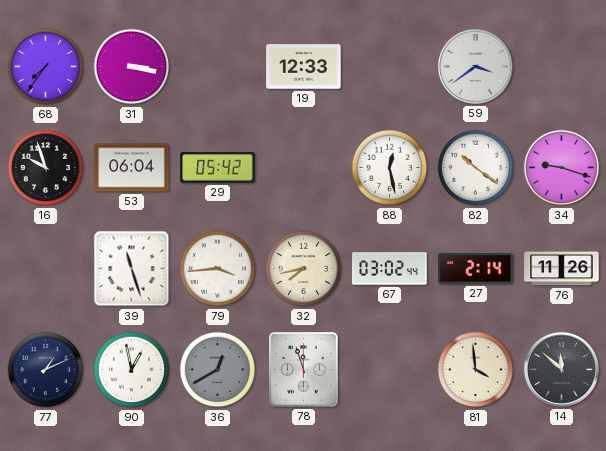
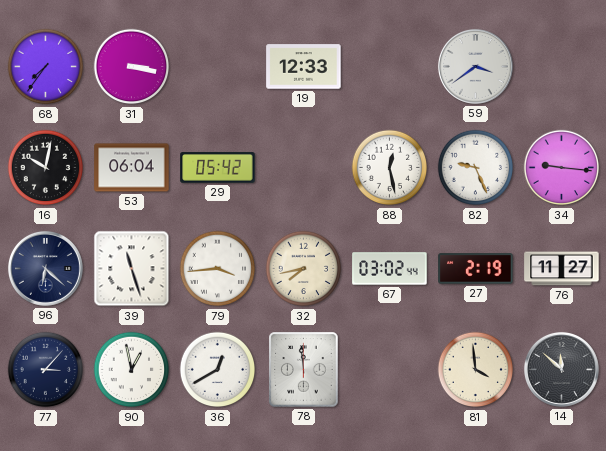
16: 9:57 -> 10:02
82: 10:21 -> 9:26
34: 9:18 -> 9:16
96: none -> 6:22
27: 2:14 -> 2:19
76: 11:26 -> 11:27
77: 1:11 -> 3:07
36 dial: grey -> white
78: 11:57 -> 11:59
